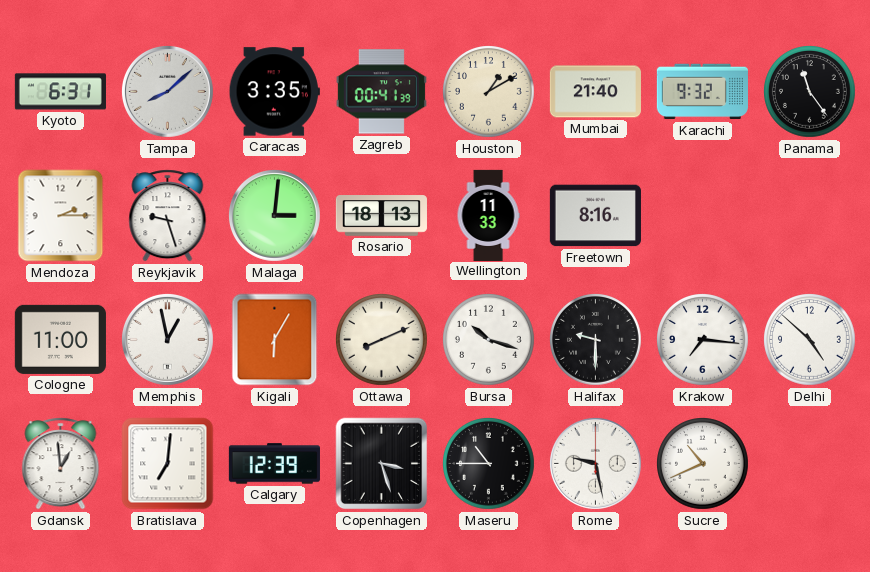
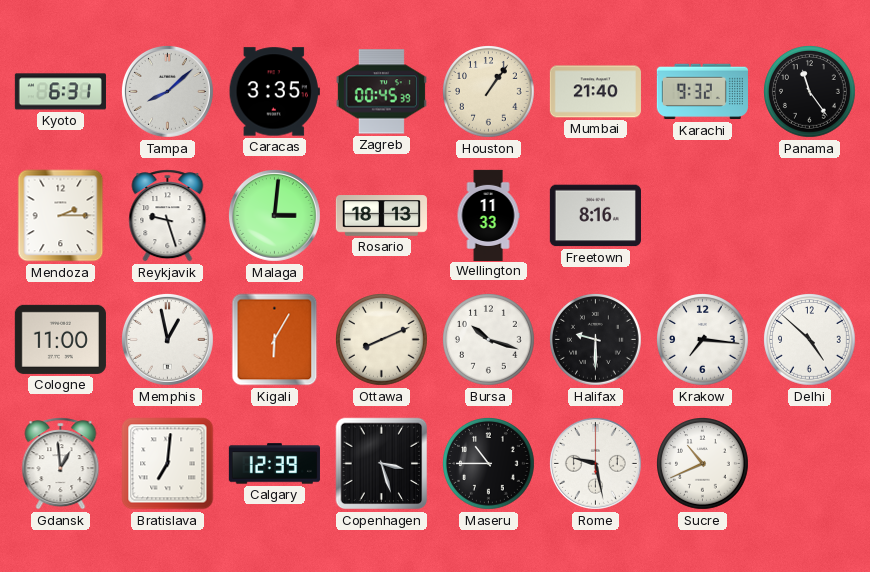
Zagreb: 00:41 -> 00:45
Houston: 1:10 -> 1:06
